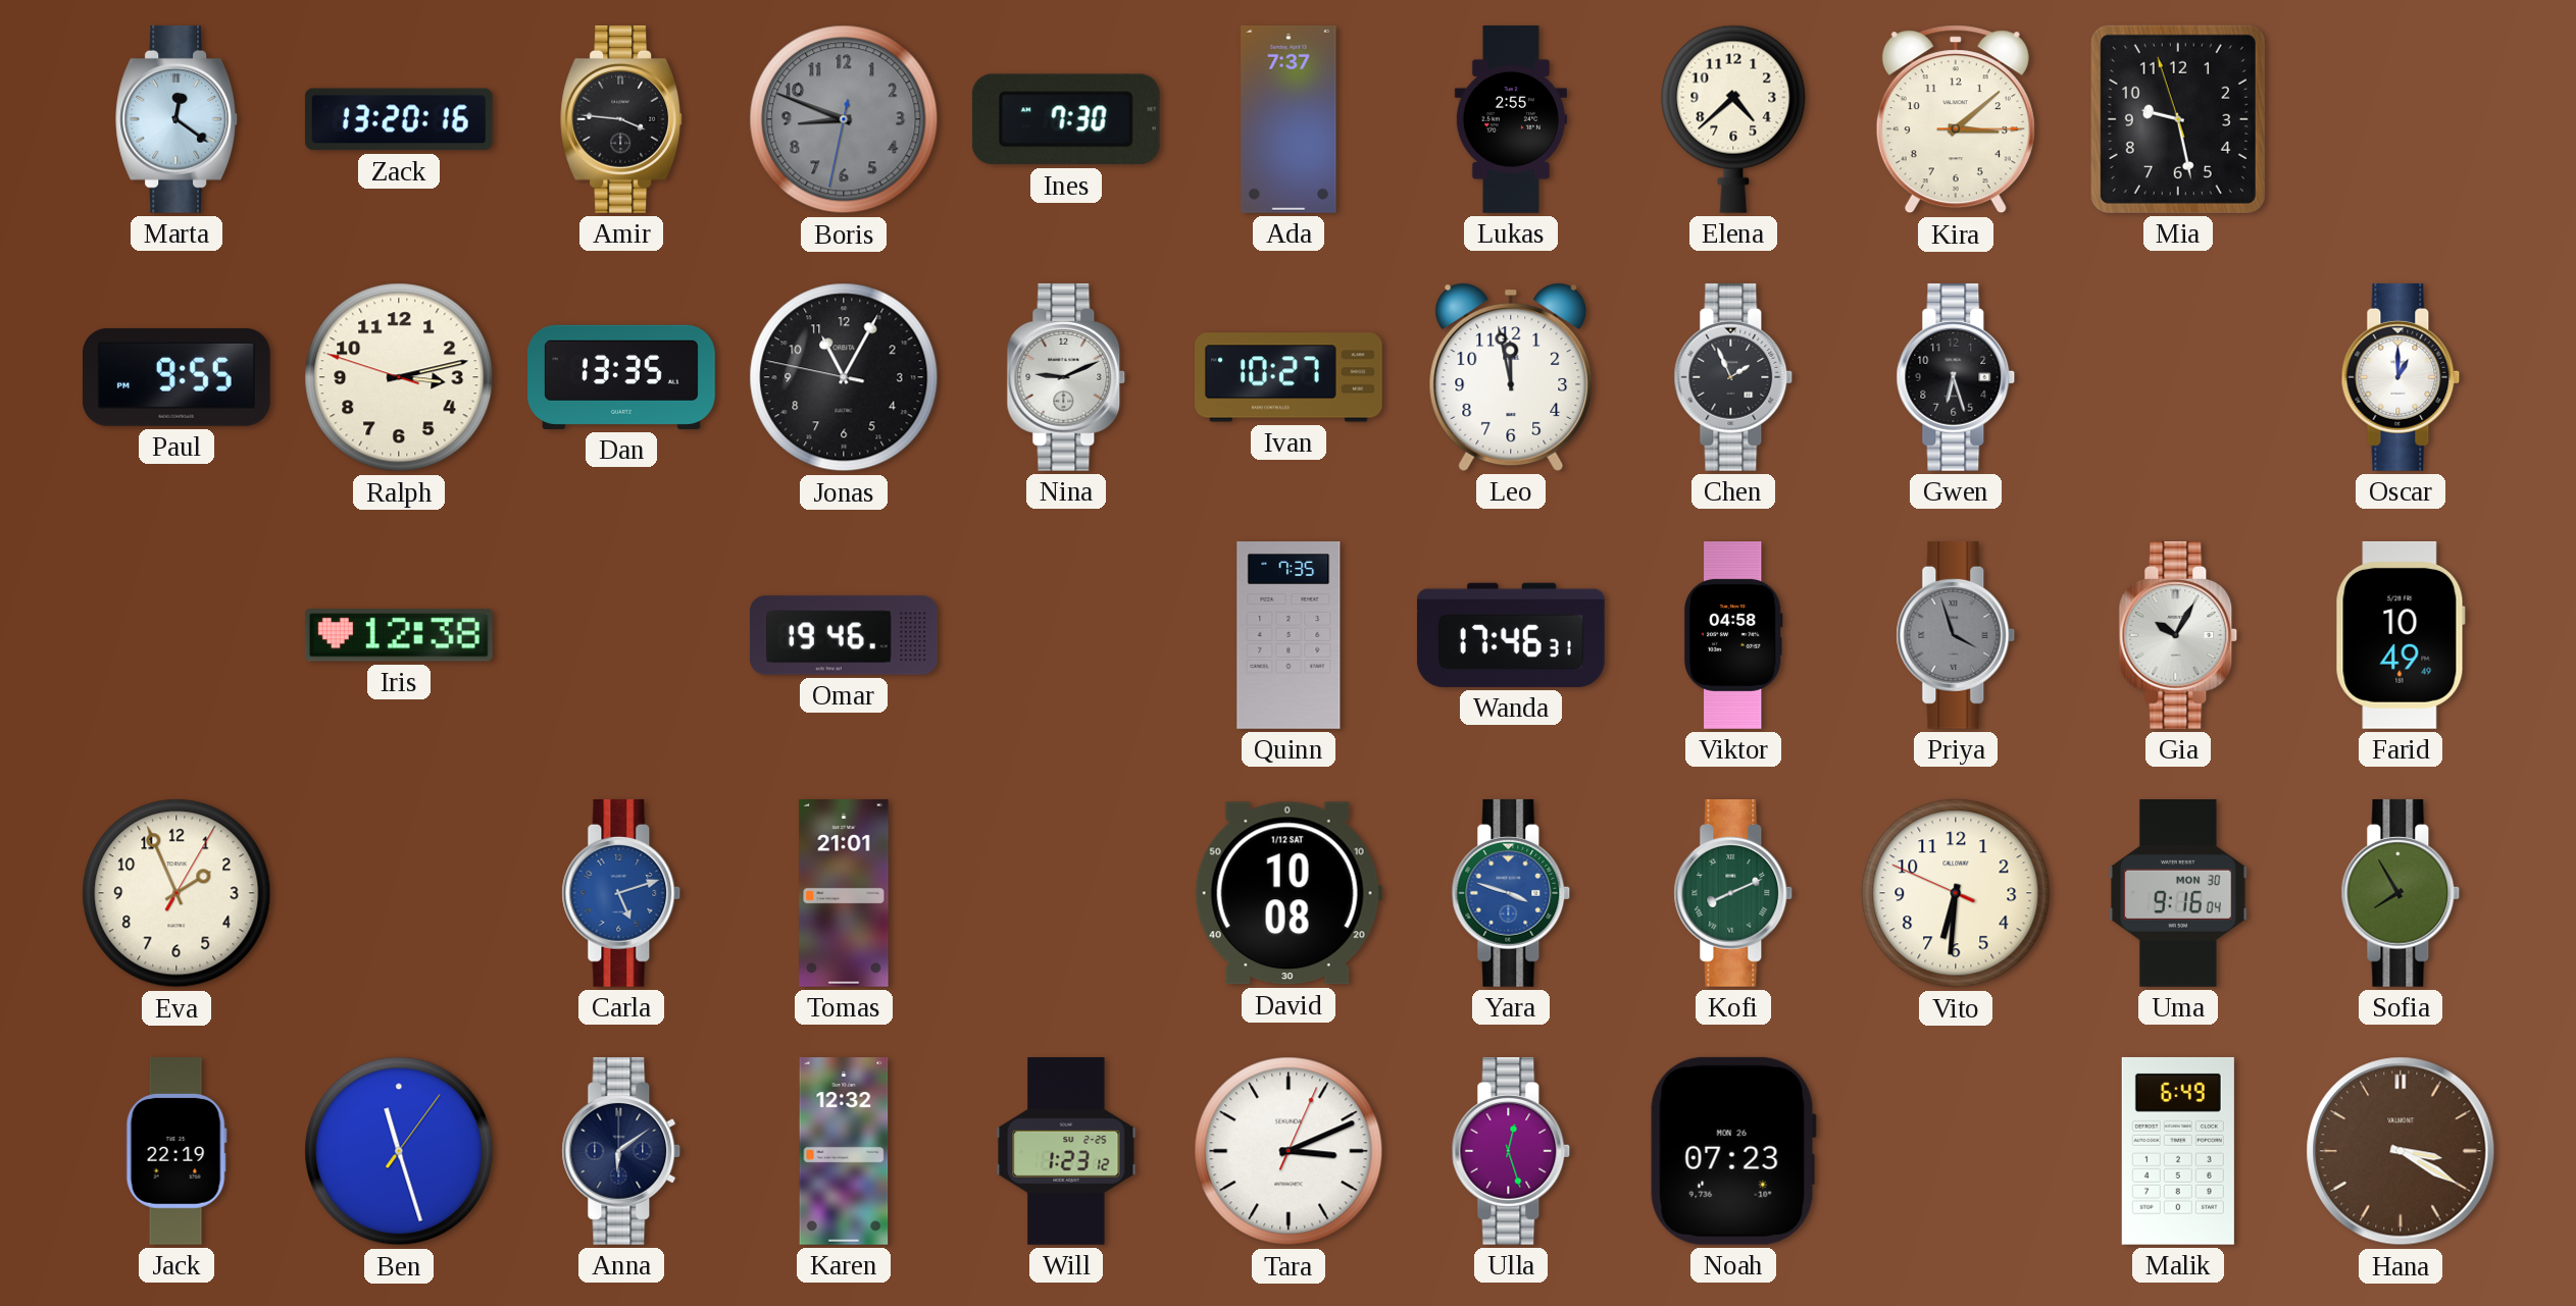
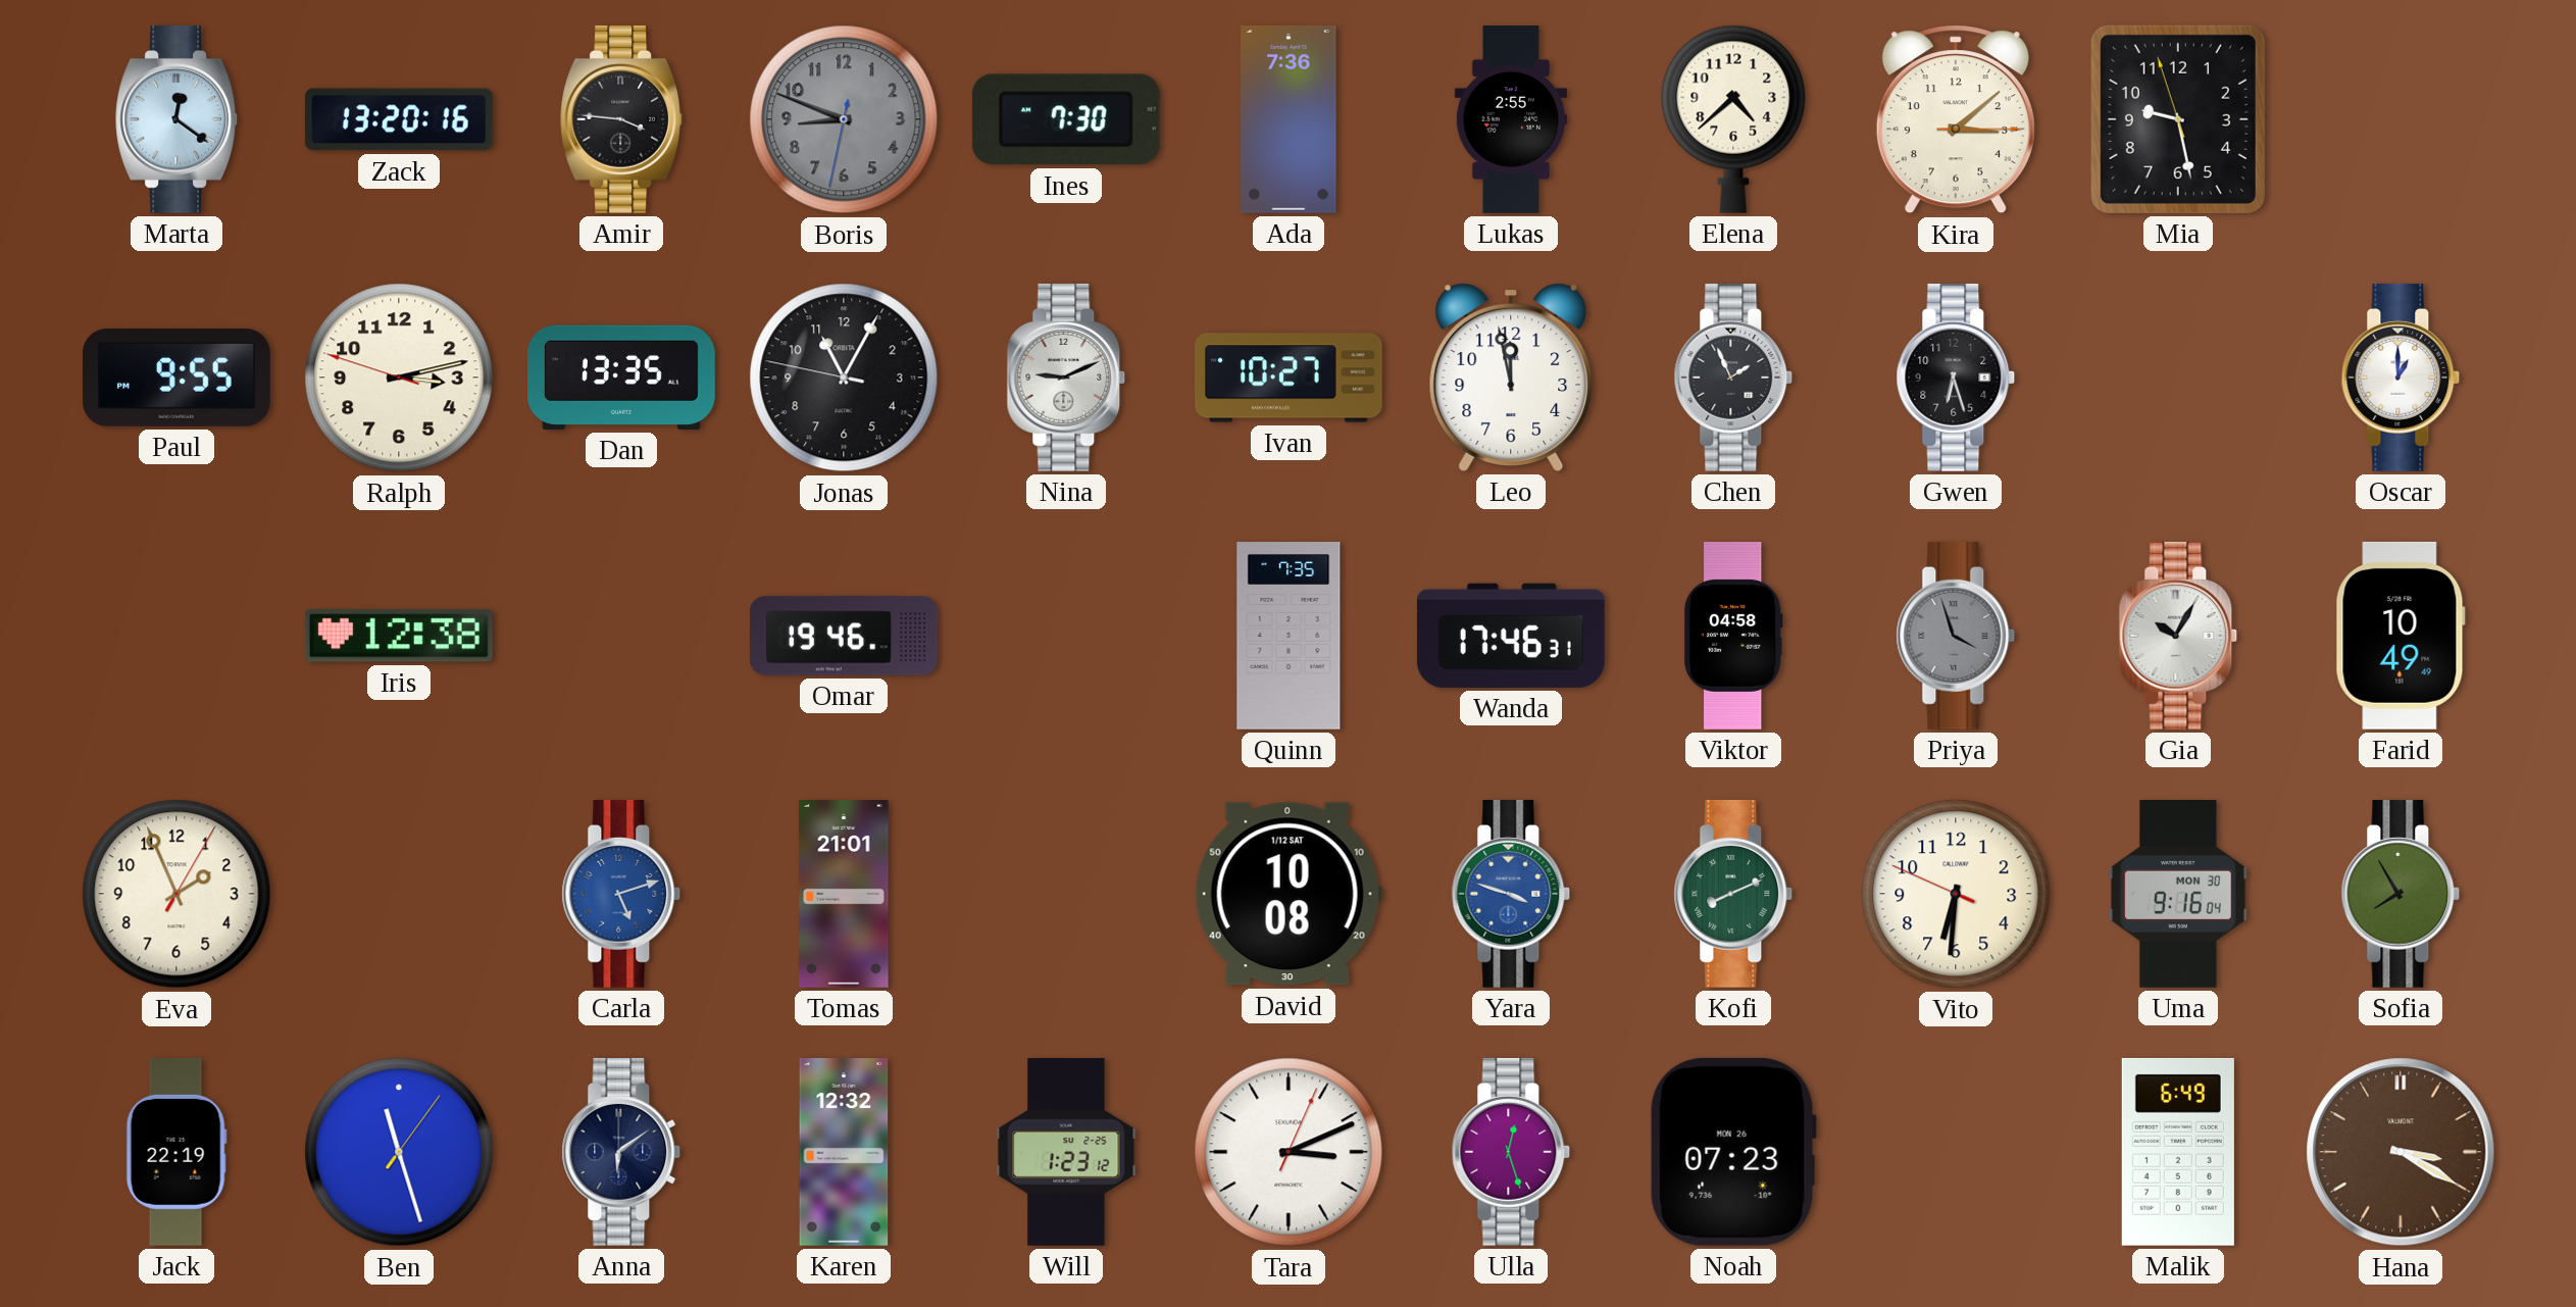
Ada: 7:37 -> 7:36
